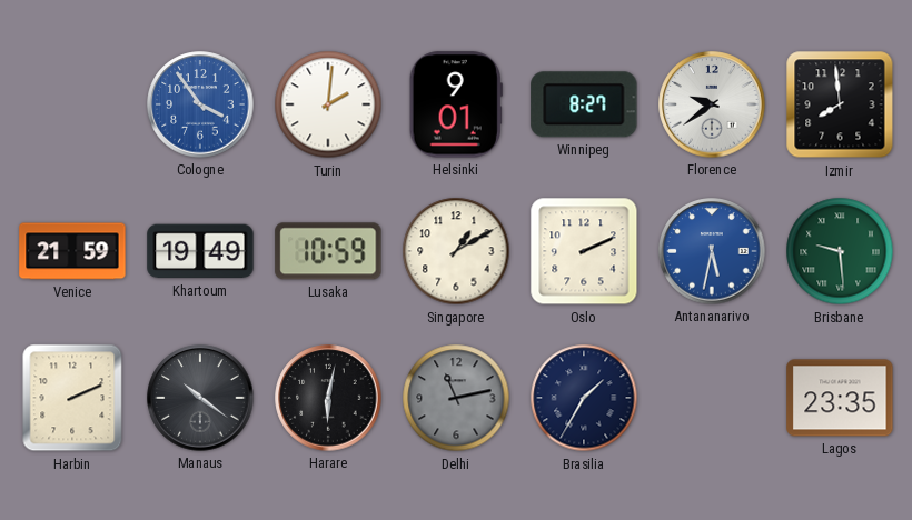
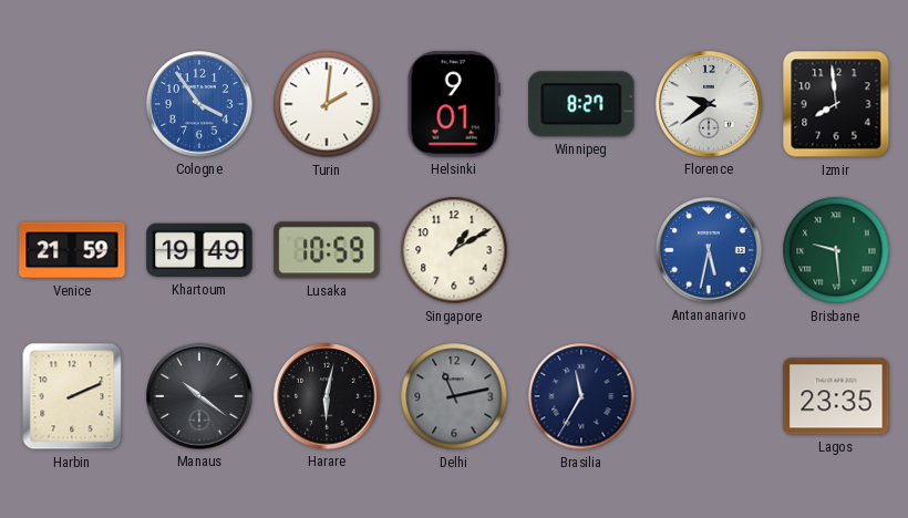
Oslo: 2:11 -> none
Brasilia: 1:35 -> 11:35
